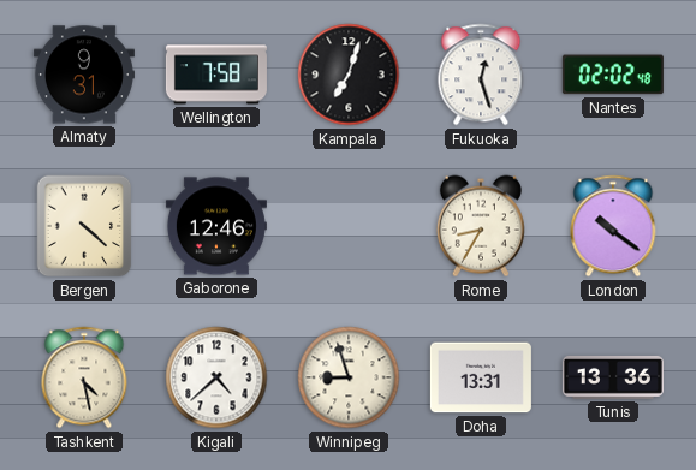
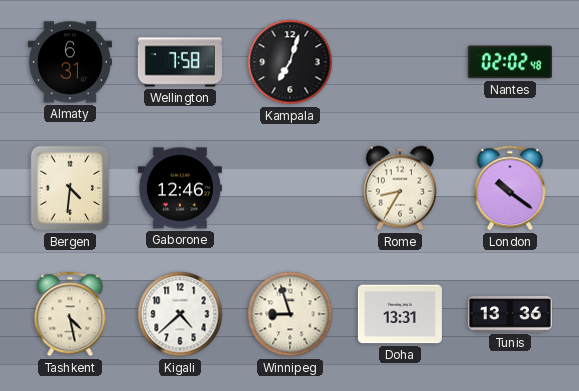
Almaty: 9:31 -> 6:31
Fukuoka: 12:27 -> none
Bergen: 4:22 -> 4:31
